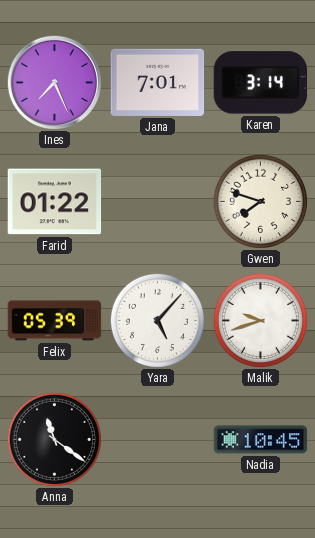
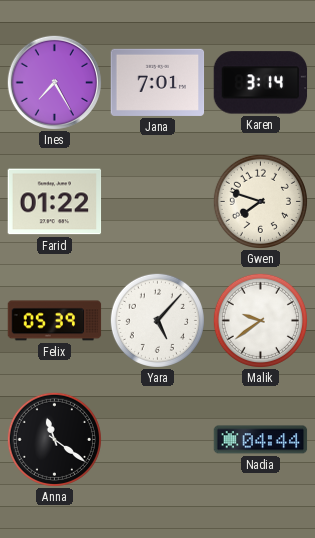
Ines: 7:26 -> 7:25
Malik: 9:42 -> 9:39
Nadia: 10:45 -> 04:44
